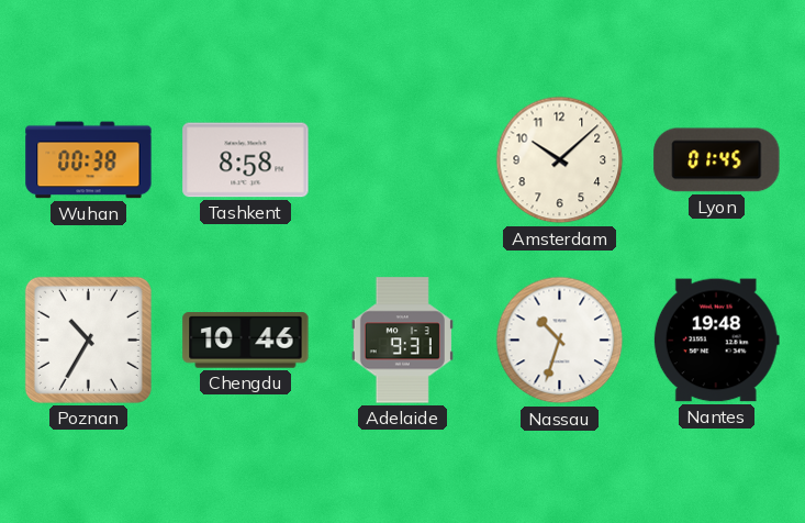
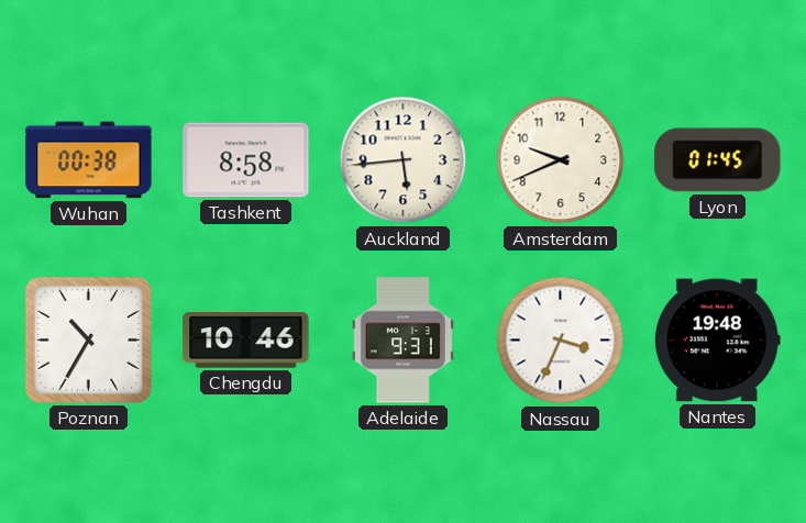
Auckland: none -> 5:44
Amsterdam: 10:08 -> 9:41
Nassau: 10:33 -> 3:34
